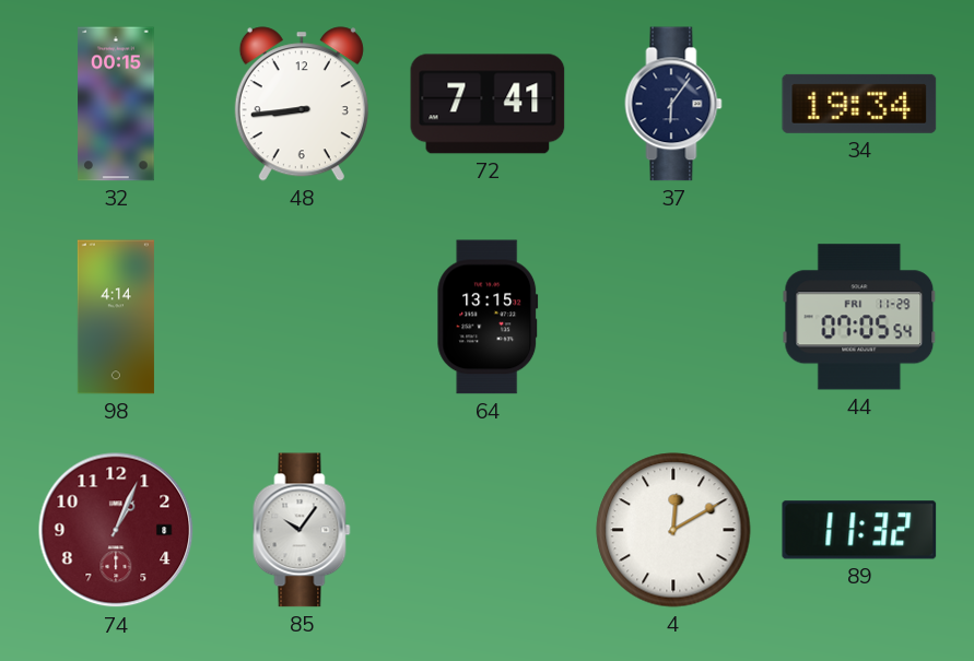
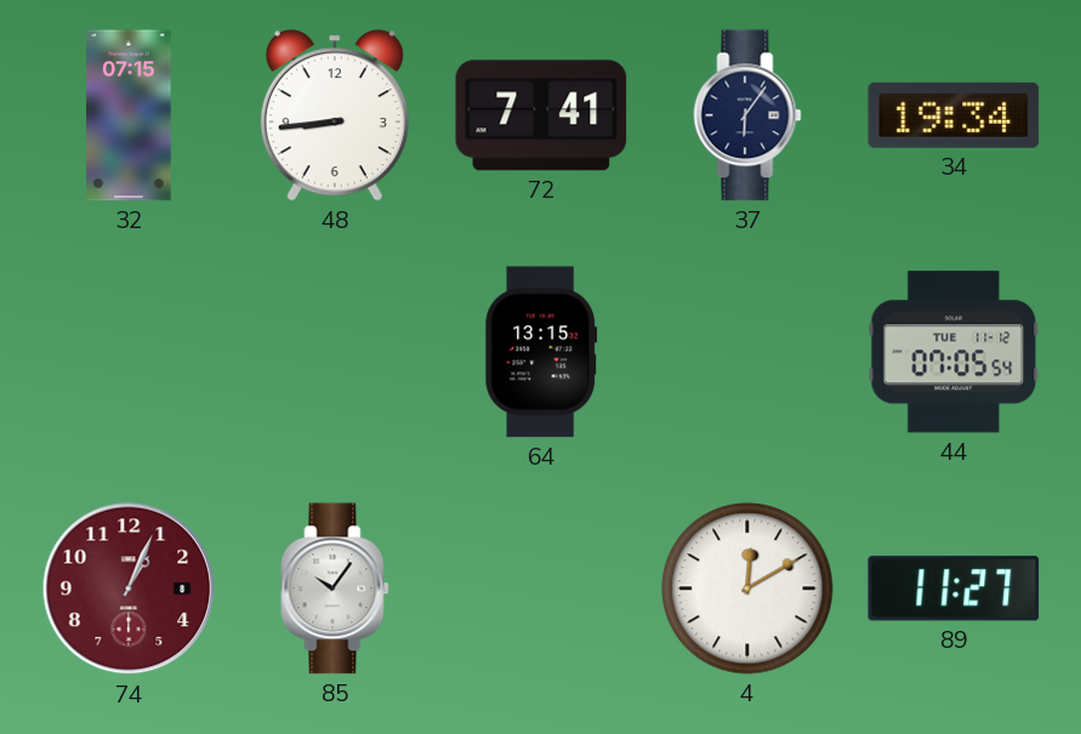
32: 00:15 -> 07:15
98: 4:14 -> none
44 date: FRI 11-29 -> TUE 11-12
89: 11:32 -> 11:27
